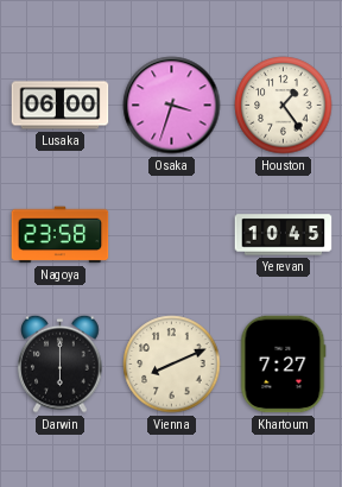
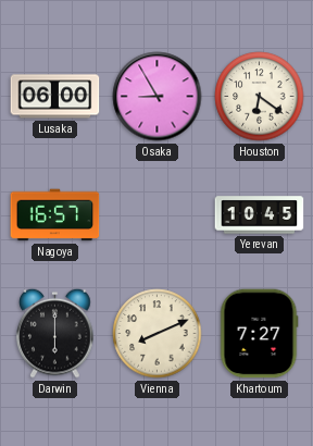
Osaka: 3:33 -> 8:55
Houston: 1:24 -> 6:21
Nagoya: 23:58 -> 16:57
